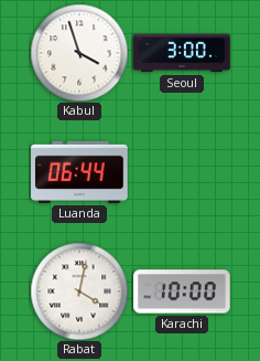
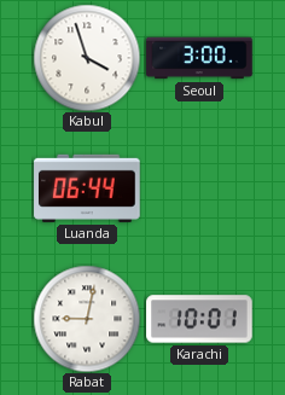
Rabat: 4:02 -> 9:02
Karachi: 10:00 -> 10:01
